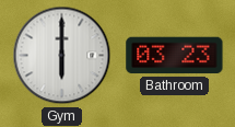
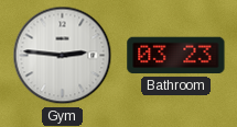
Gym: 6:00 -> 2:46
